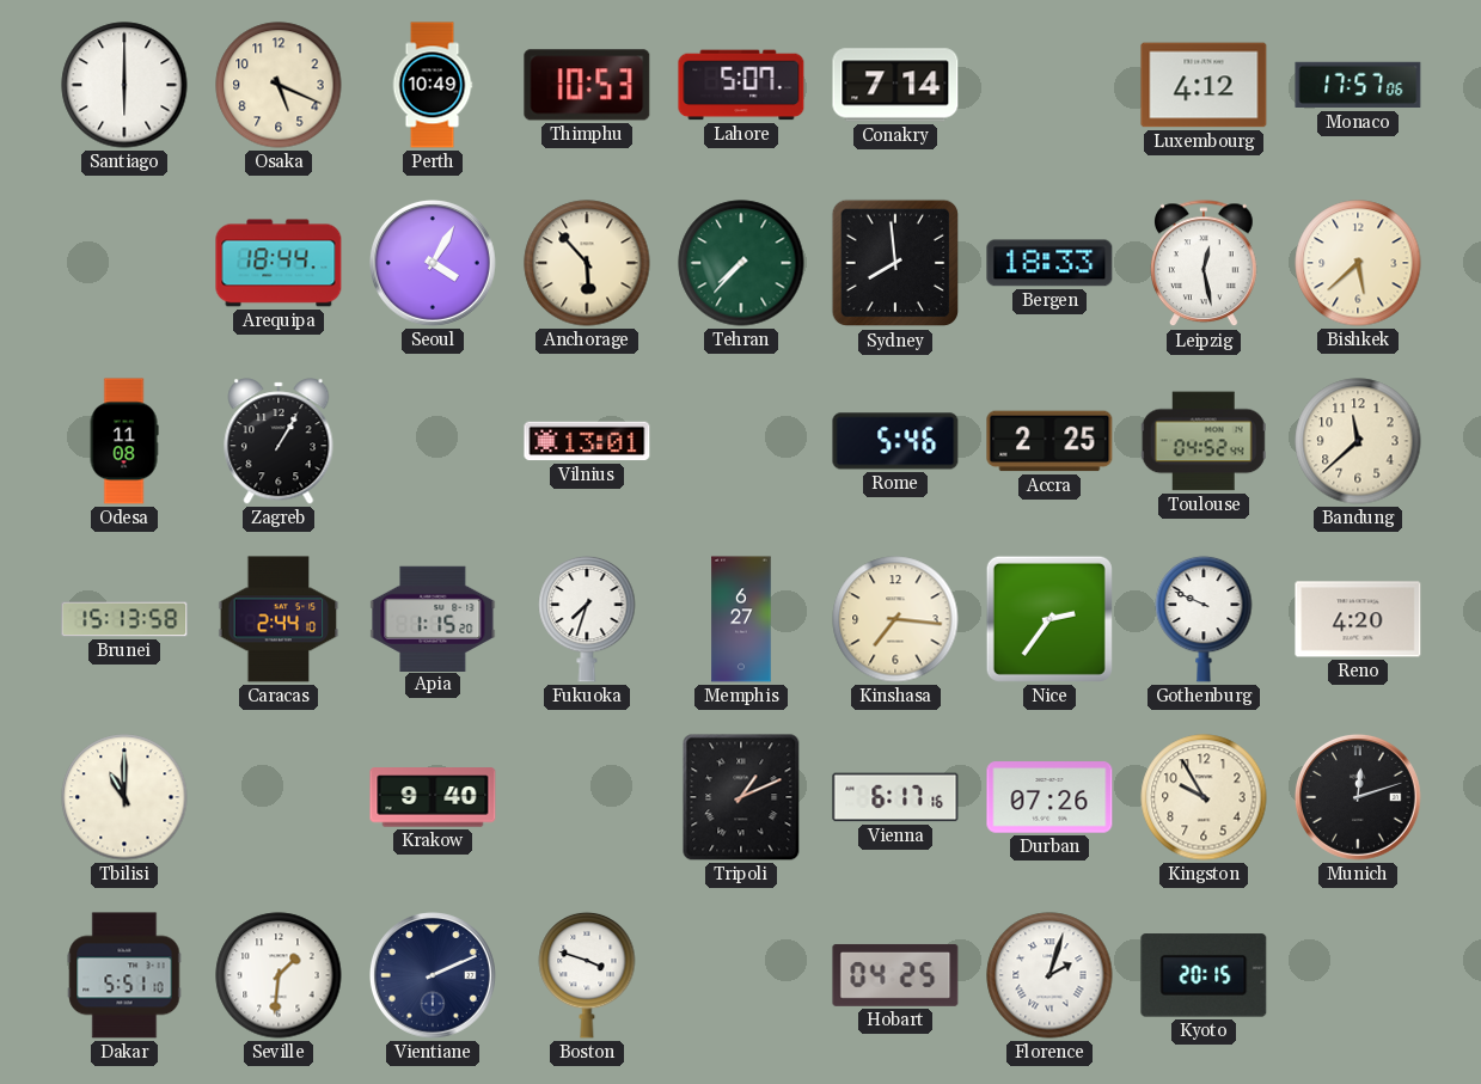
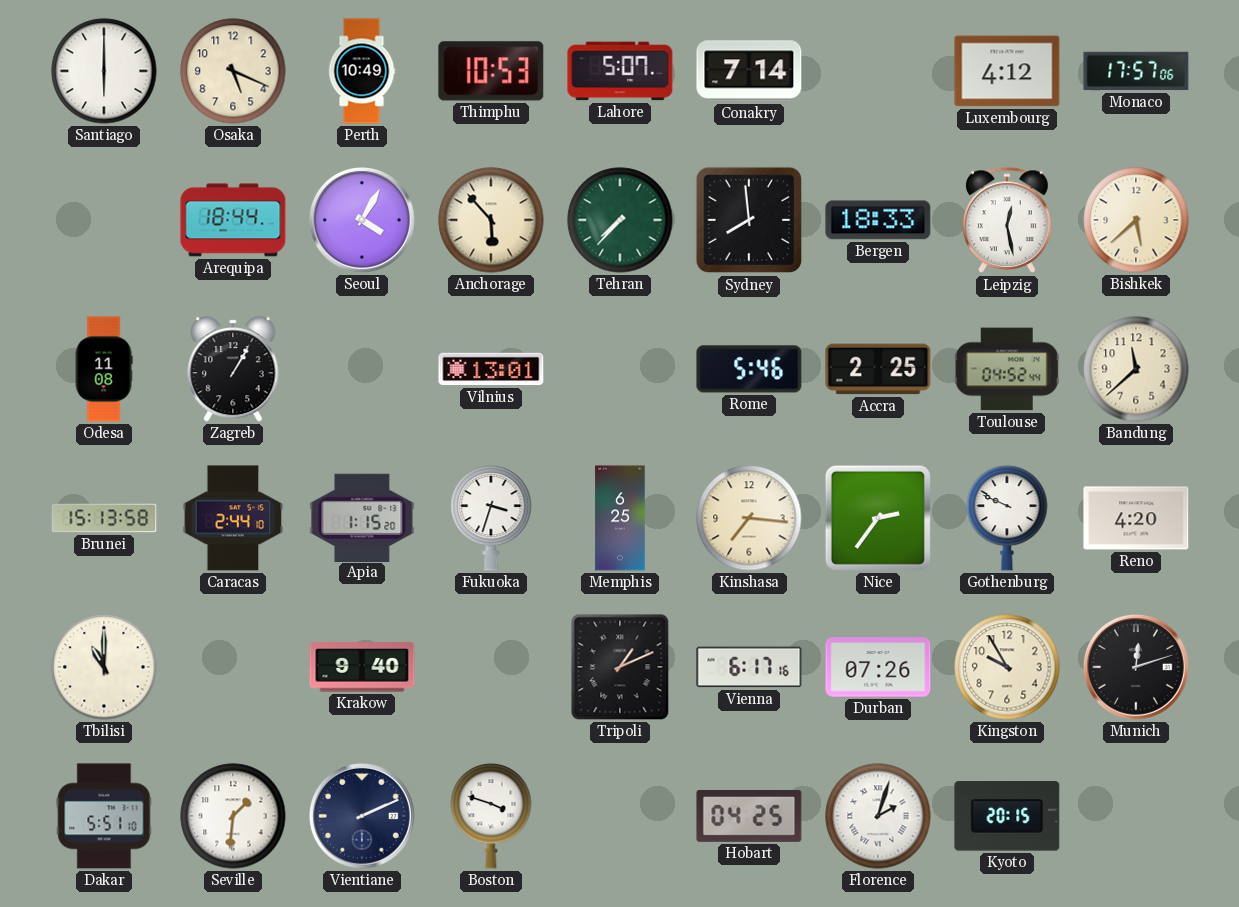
Fukuoka: 7:33 -> 3:33
Memphis: 6:27 -> 6:25
